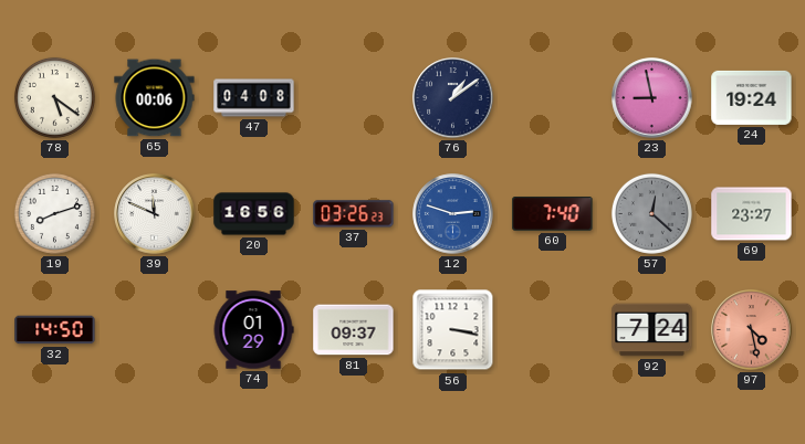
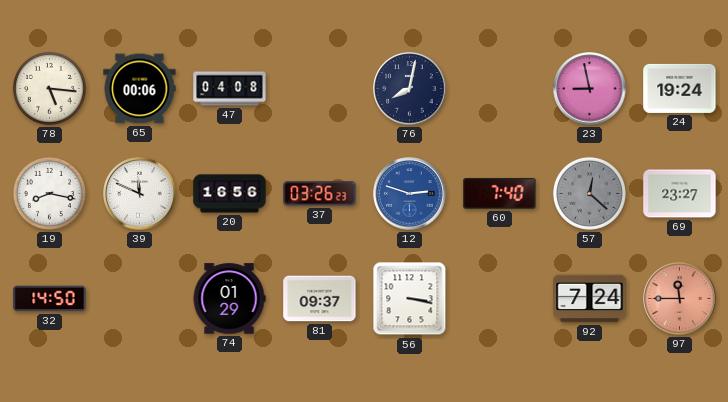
78: 5:21 -> 5:16
76: 1:09 -> 8:02
19: 8:12 -> 8:17
97: 4:28 -> 11:45
